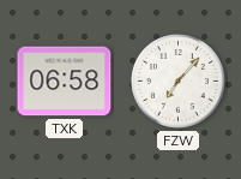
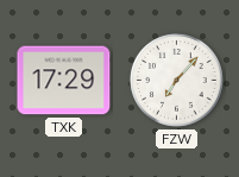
TXK: 06:58 -> 17:29
